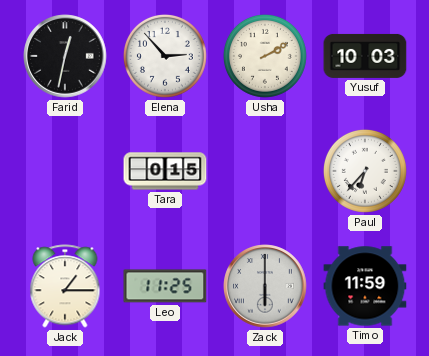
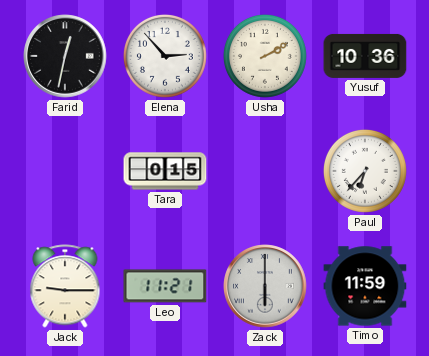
Yusuf: 10:03 -> 10:36
Jack: 1:15 -> 9:15
Leo: 11:25 -> 11:21
